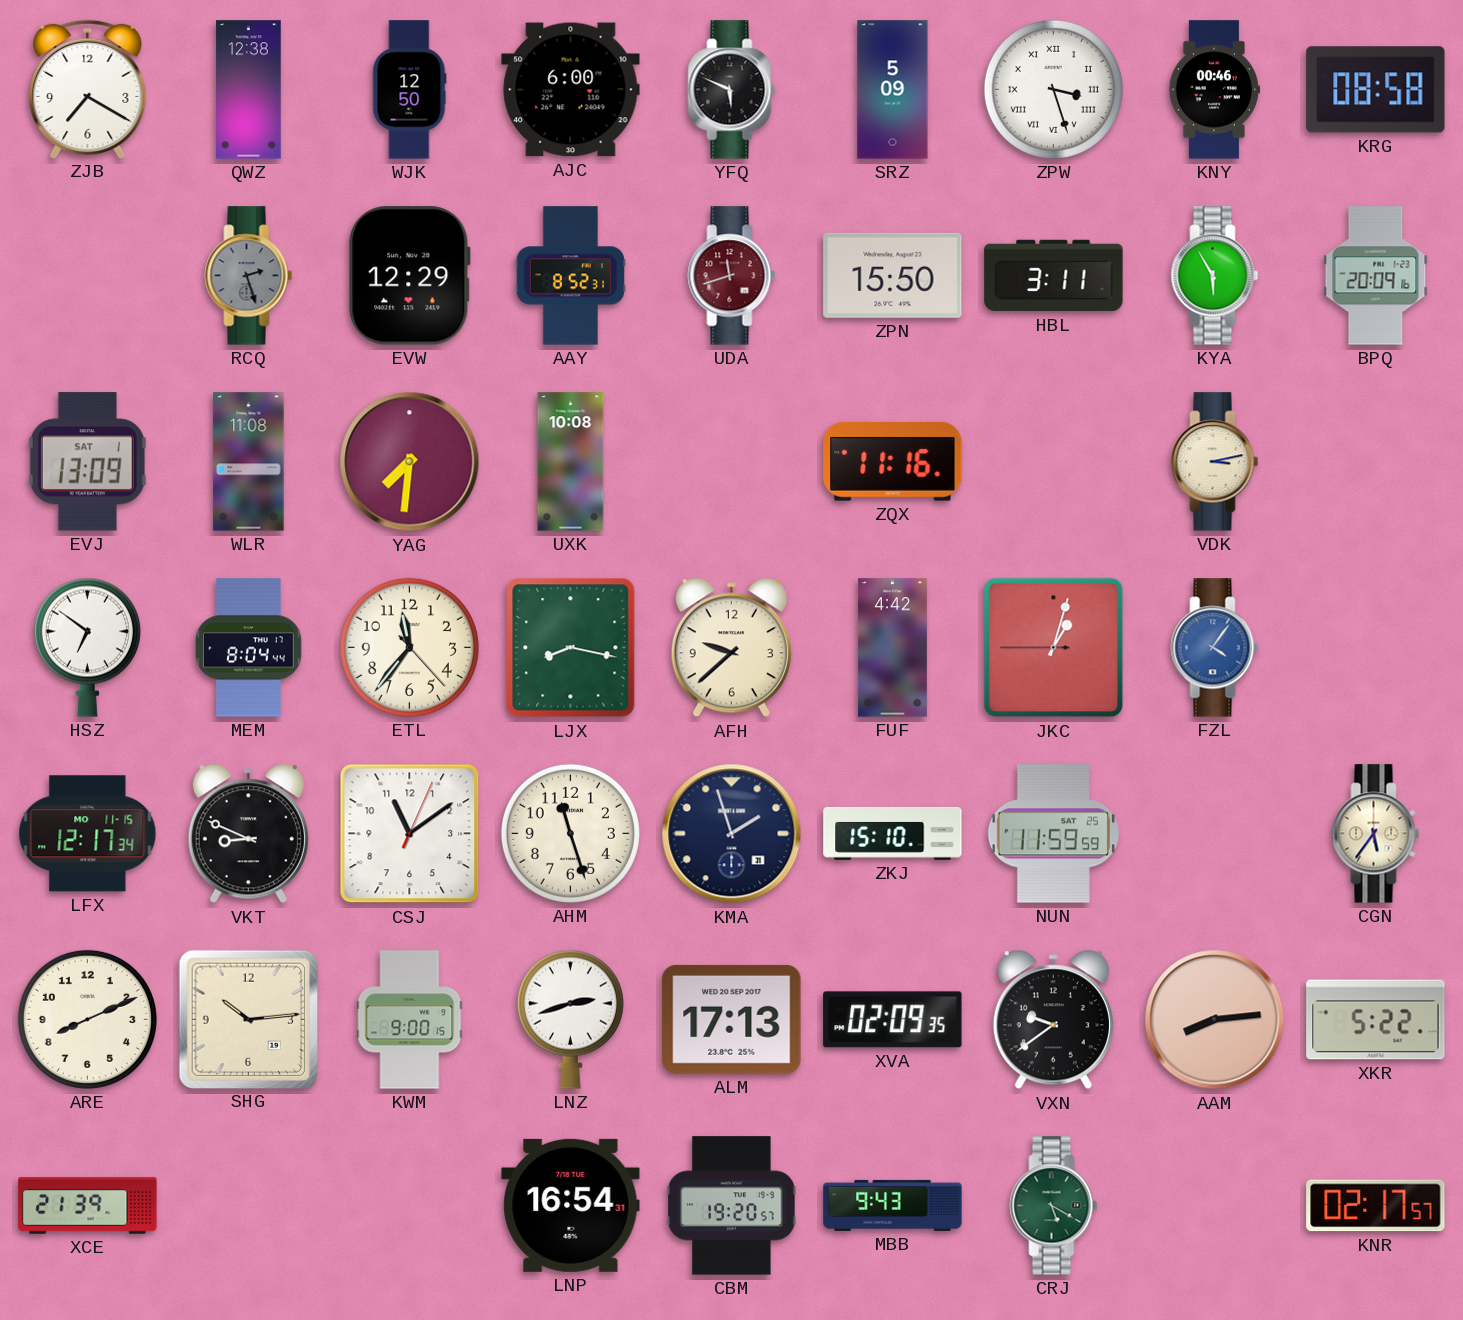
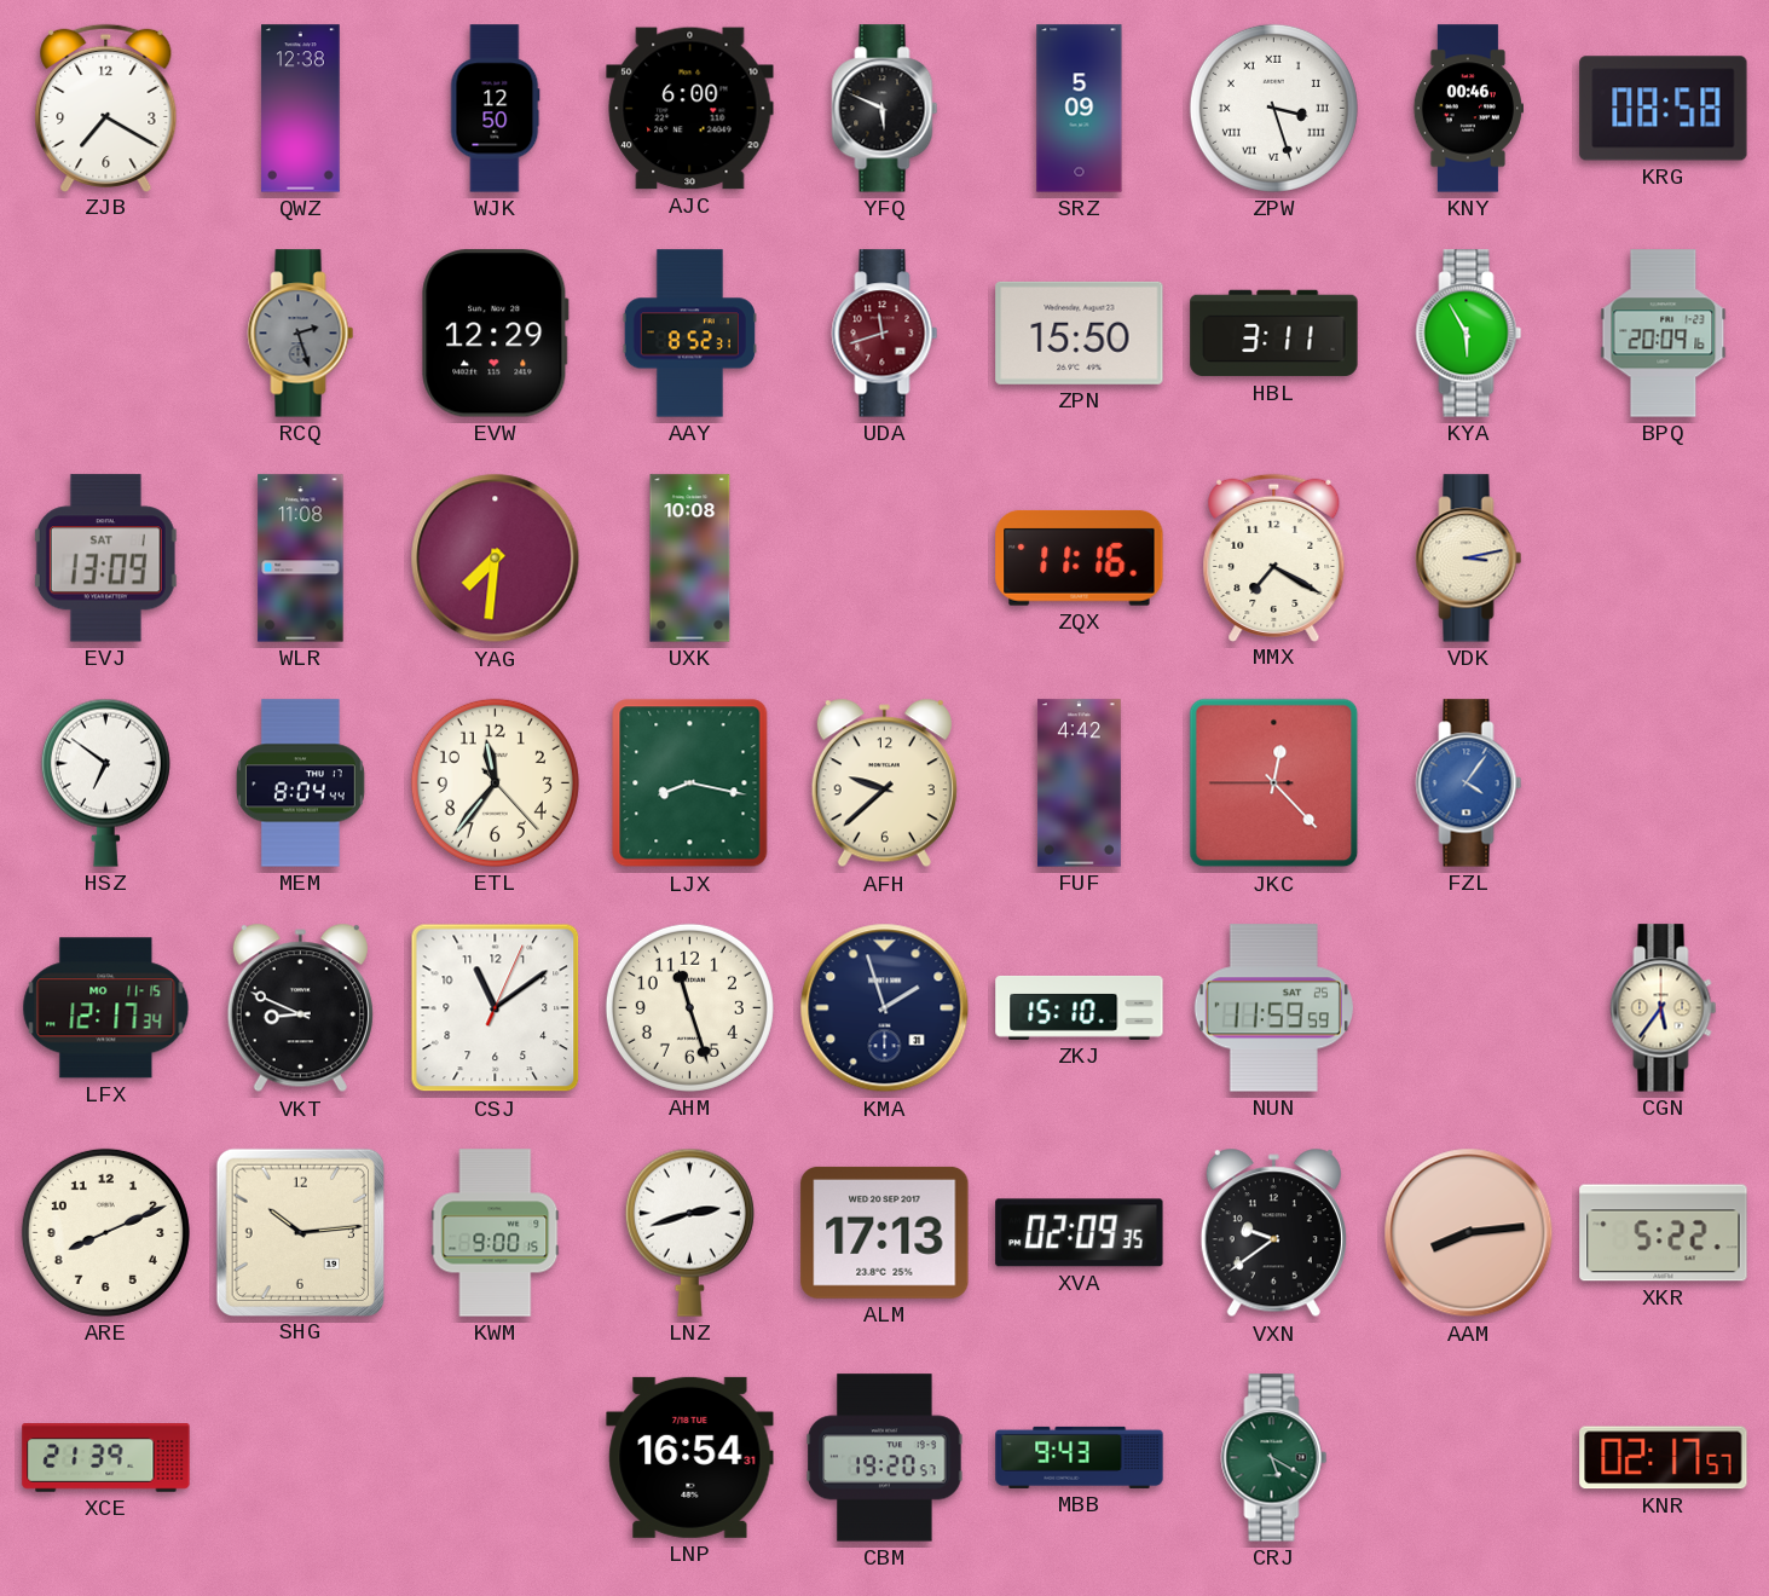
MMX: none -> 7:20
JKC: 1:02 -> 12:22
